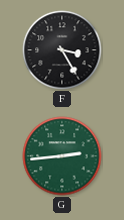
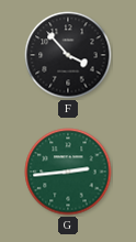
F: 3:25 -> 3:53
